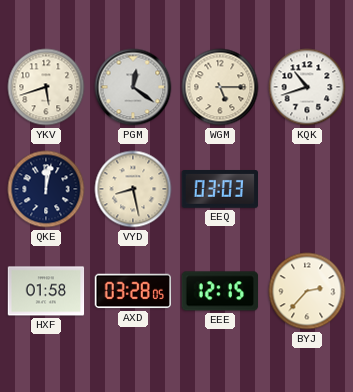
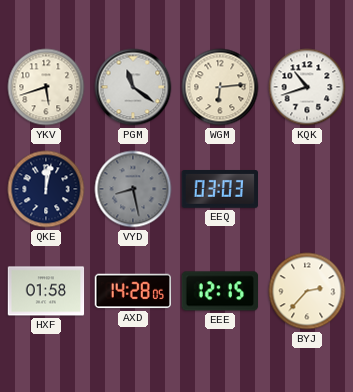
PGM: 12:21 -> 11:21
WGM: 5:15 -> 6:14
VYD dial: cream -> grey
AXD: 03:28 -> 14:28
